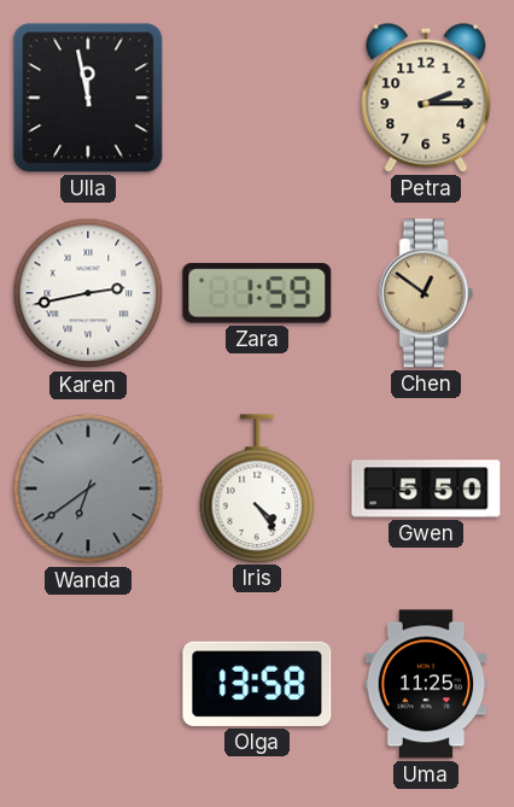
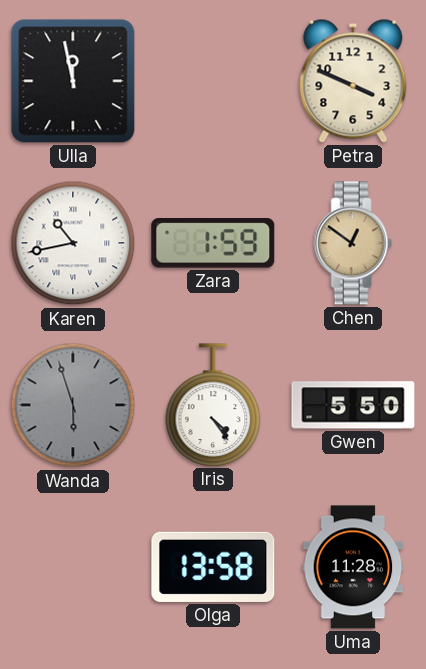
Petra: 2:15 -> 3:49
Karen: 2:43 -> 10:43
Wanda: 6:39 -> 5:57
Uma: 11:25 -> 11:28
